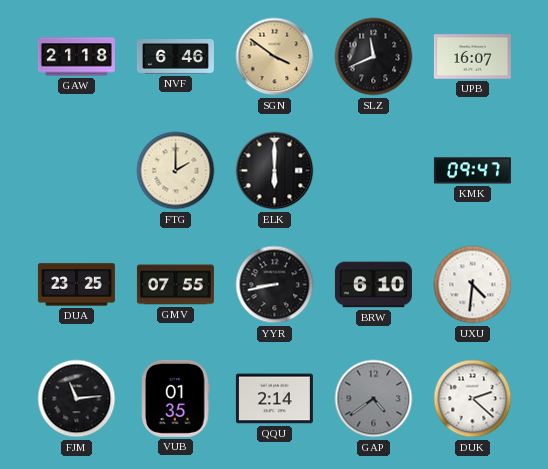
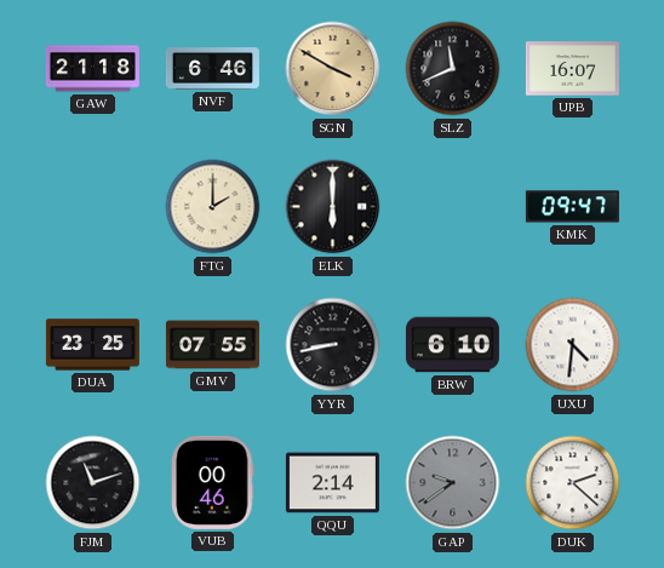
SGN: 3:51 -> 3:50
FJM: 11:14 -> 11:12
VUB: 01:35 -> 00:46
GAP: 4:39 -> 9:39
